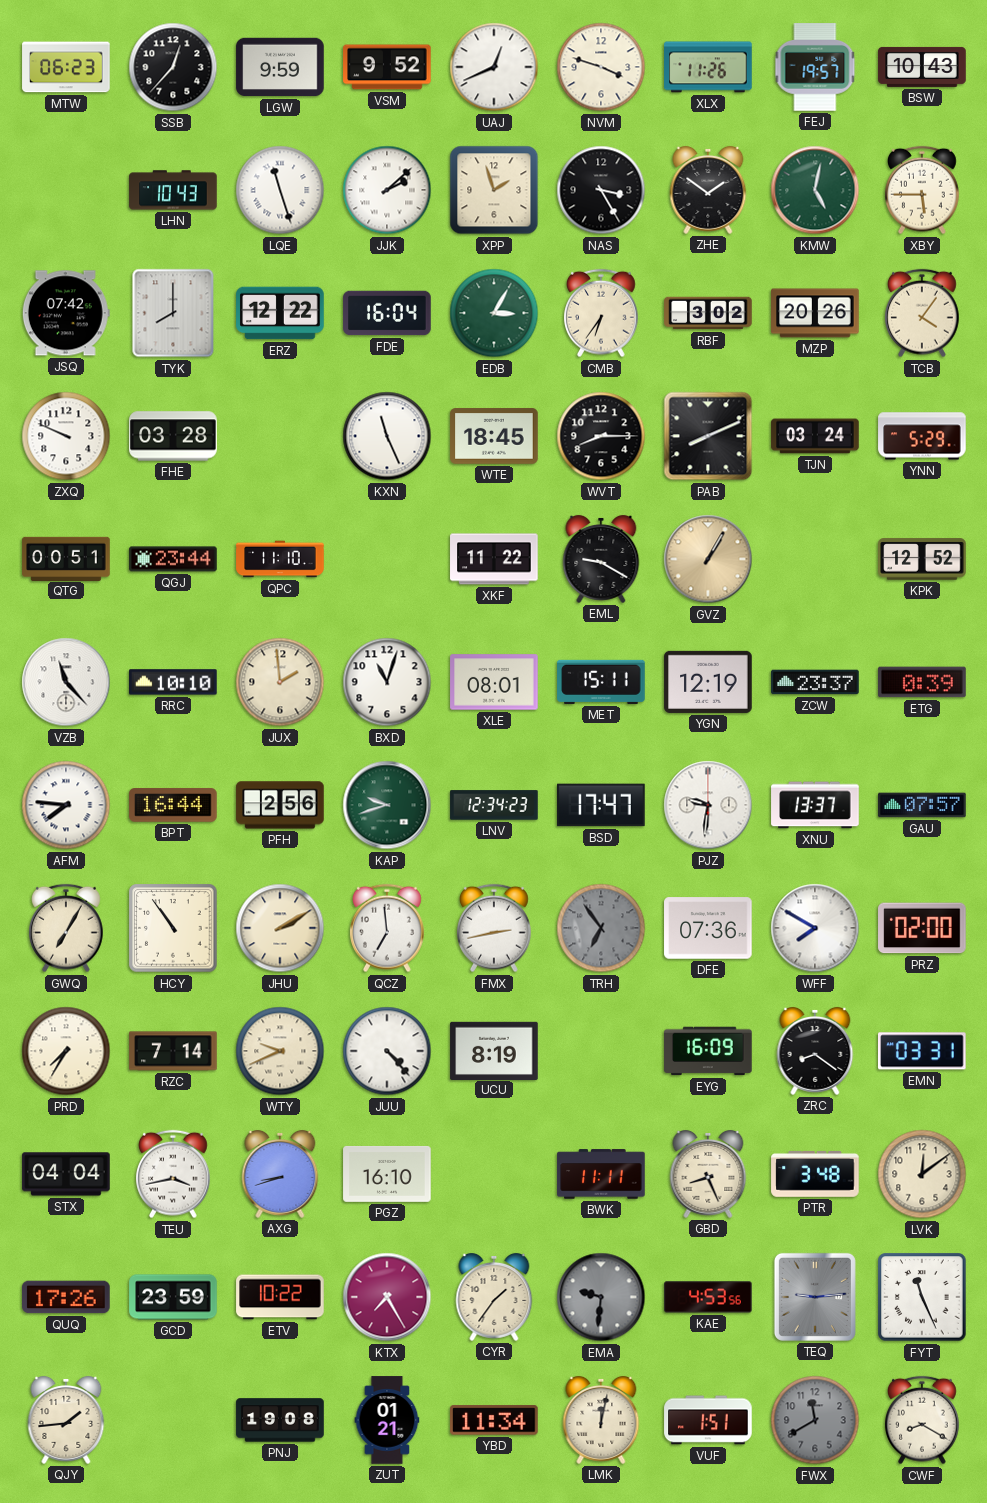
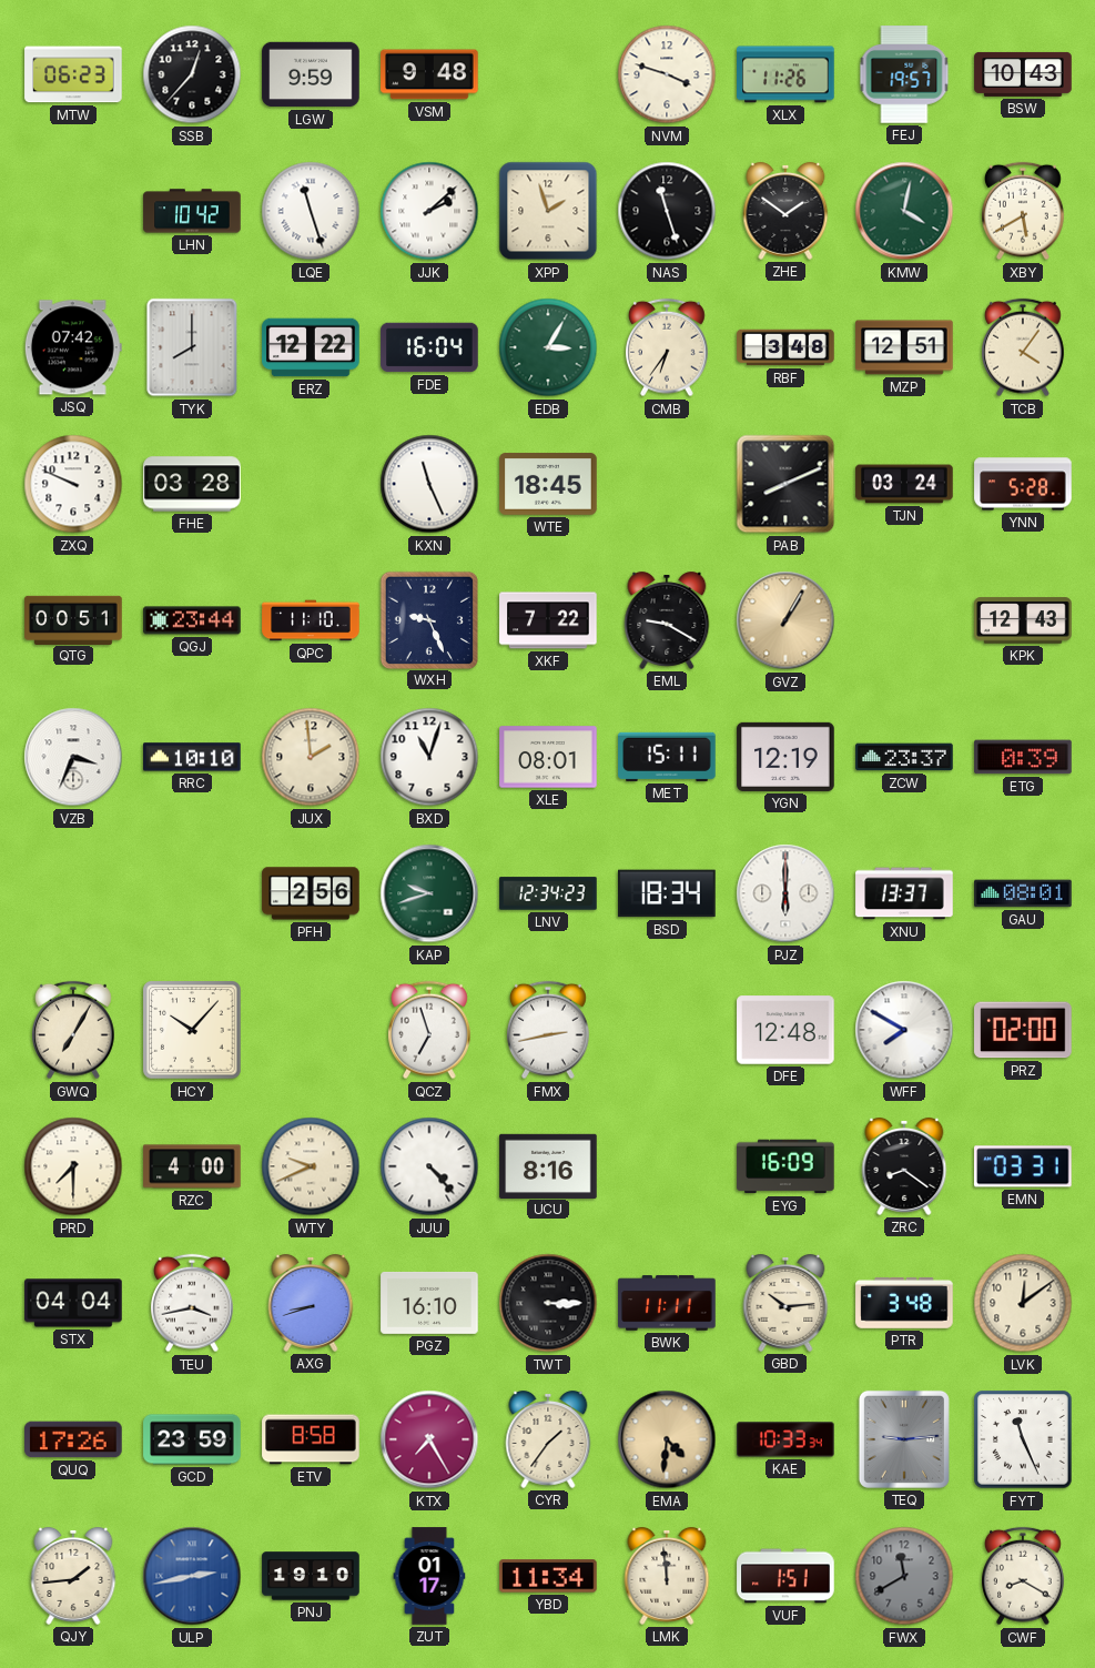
VSM: 9:52 -> 9:48
UAJ: 12:41 -> none
LHN: 10:43 -> 10:42
NAS: 3:25 -> 11:27
KMW: 5:02 -> 4:02
XBY: 5:45 -> 5:40
RBF: 3:02 -> 3:48
MZP: 20:26 -> 12:51
WVT: 8:15 -> none
YNN: 5:29 -> 5:28
WXH: none -> 9:26
XKF: 11:22 -> 7:22
KPK: 12:52 -> 12:43
VZB: 11:23 -> 3:34
AFM: 7:46 -> none
BPT: 16:44 -> none
BSD: 17:47 -> 18:34
PJZ: 9:31 -> 6:00
GAU: 07:57 -> 08:01
HCY: 10:54 -> 10:07
JHU: 2:10 -> none
QCZ: 6:59 -> 6:57
TRH: 6:54 -> none
DFE: 07:36 -> 12:48
PRD: 7:35 -> 7:30
RZC: 7:14 -> 4:00
UCU: 8:19 -> 8:16
TWT: none -> 3:15
GBD: 8:26 -> 10:14
ETV: 10:22 -> 8:58
EMA: 9:31 -> 4:31
EMA dial: grey -> champagne
KAE: 4:53 -> 10:33
ULP: none -> 2:43
PNJ: 19:08 -> 19:10
ZUT: 01:21 -> 01:17
LMK: 12:02 -> 11:59
